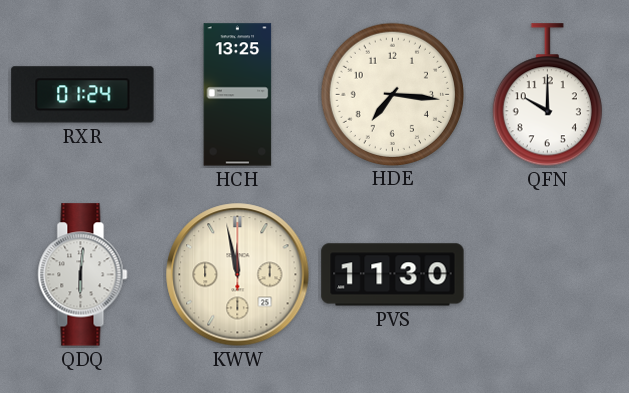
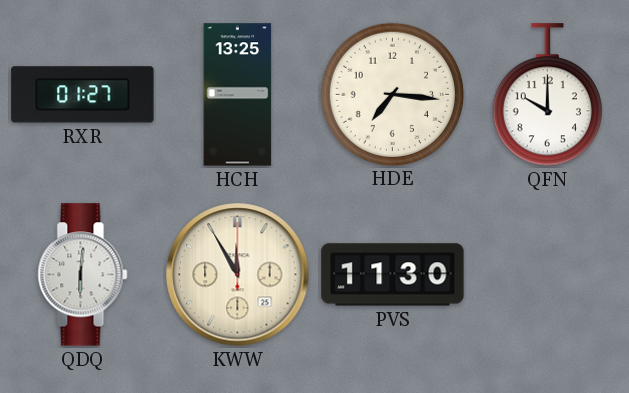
RXR: 01:24 -> 01:27
KWW: 11:58 -> 11:55
